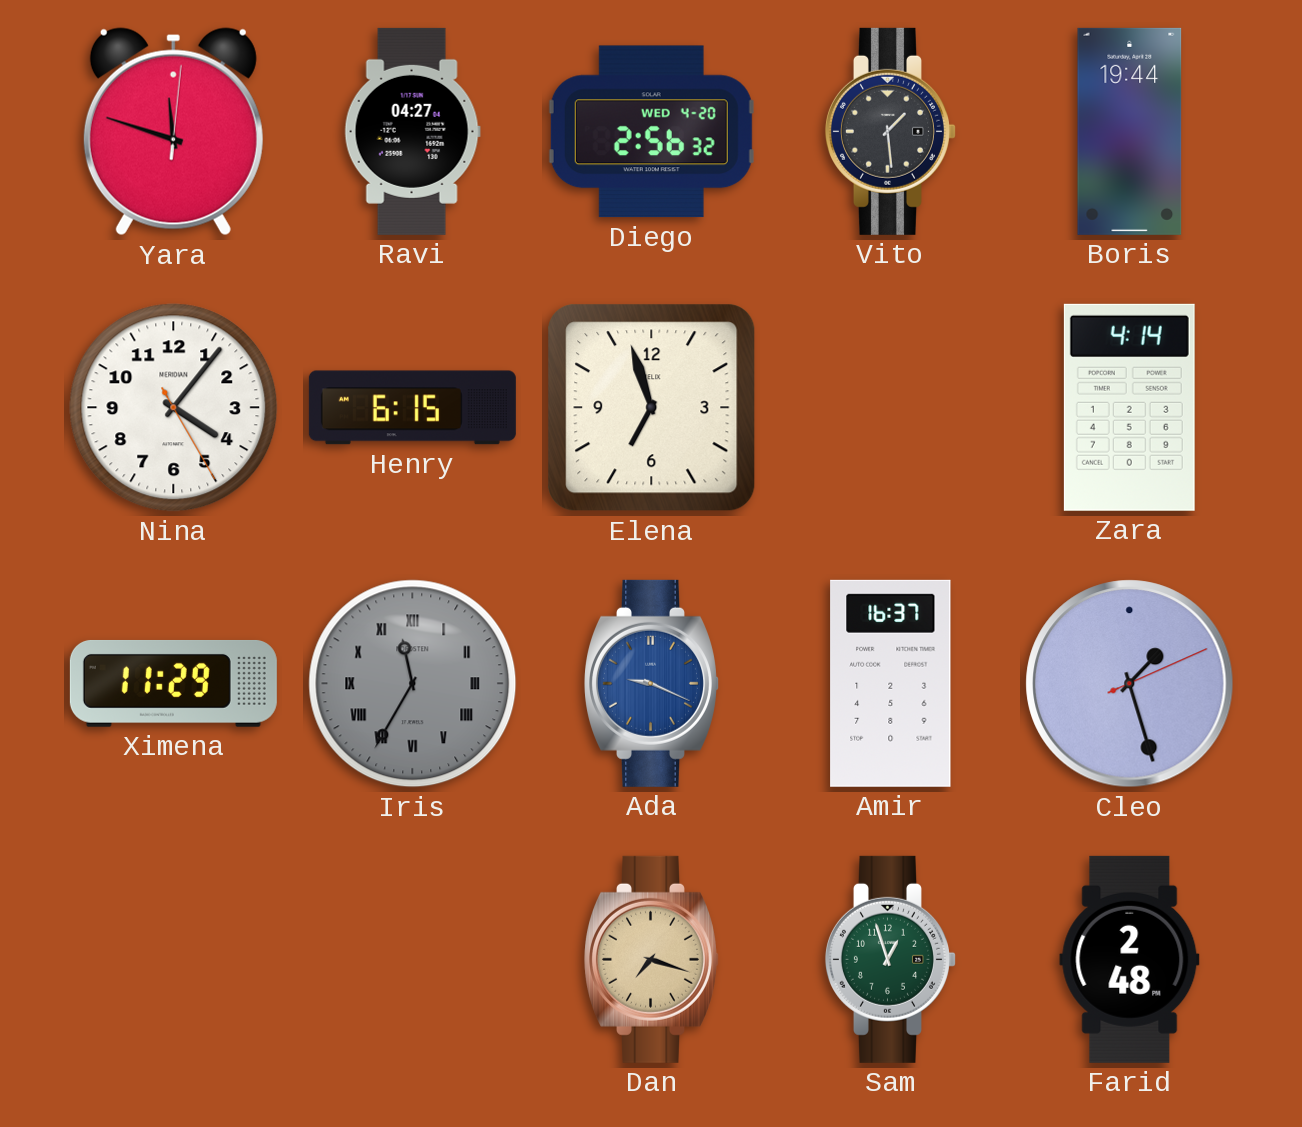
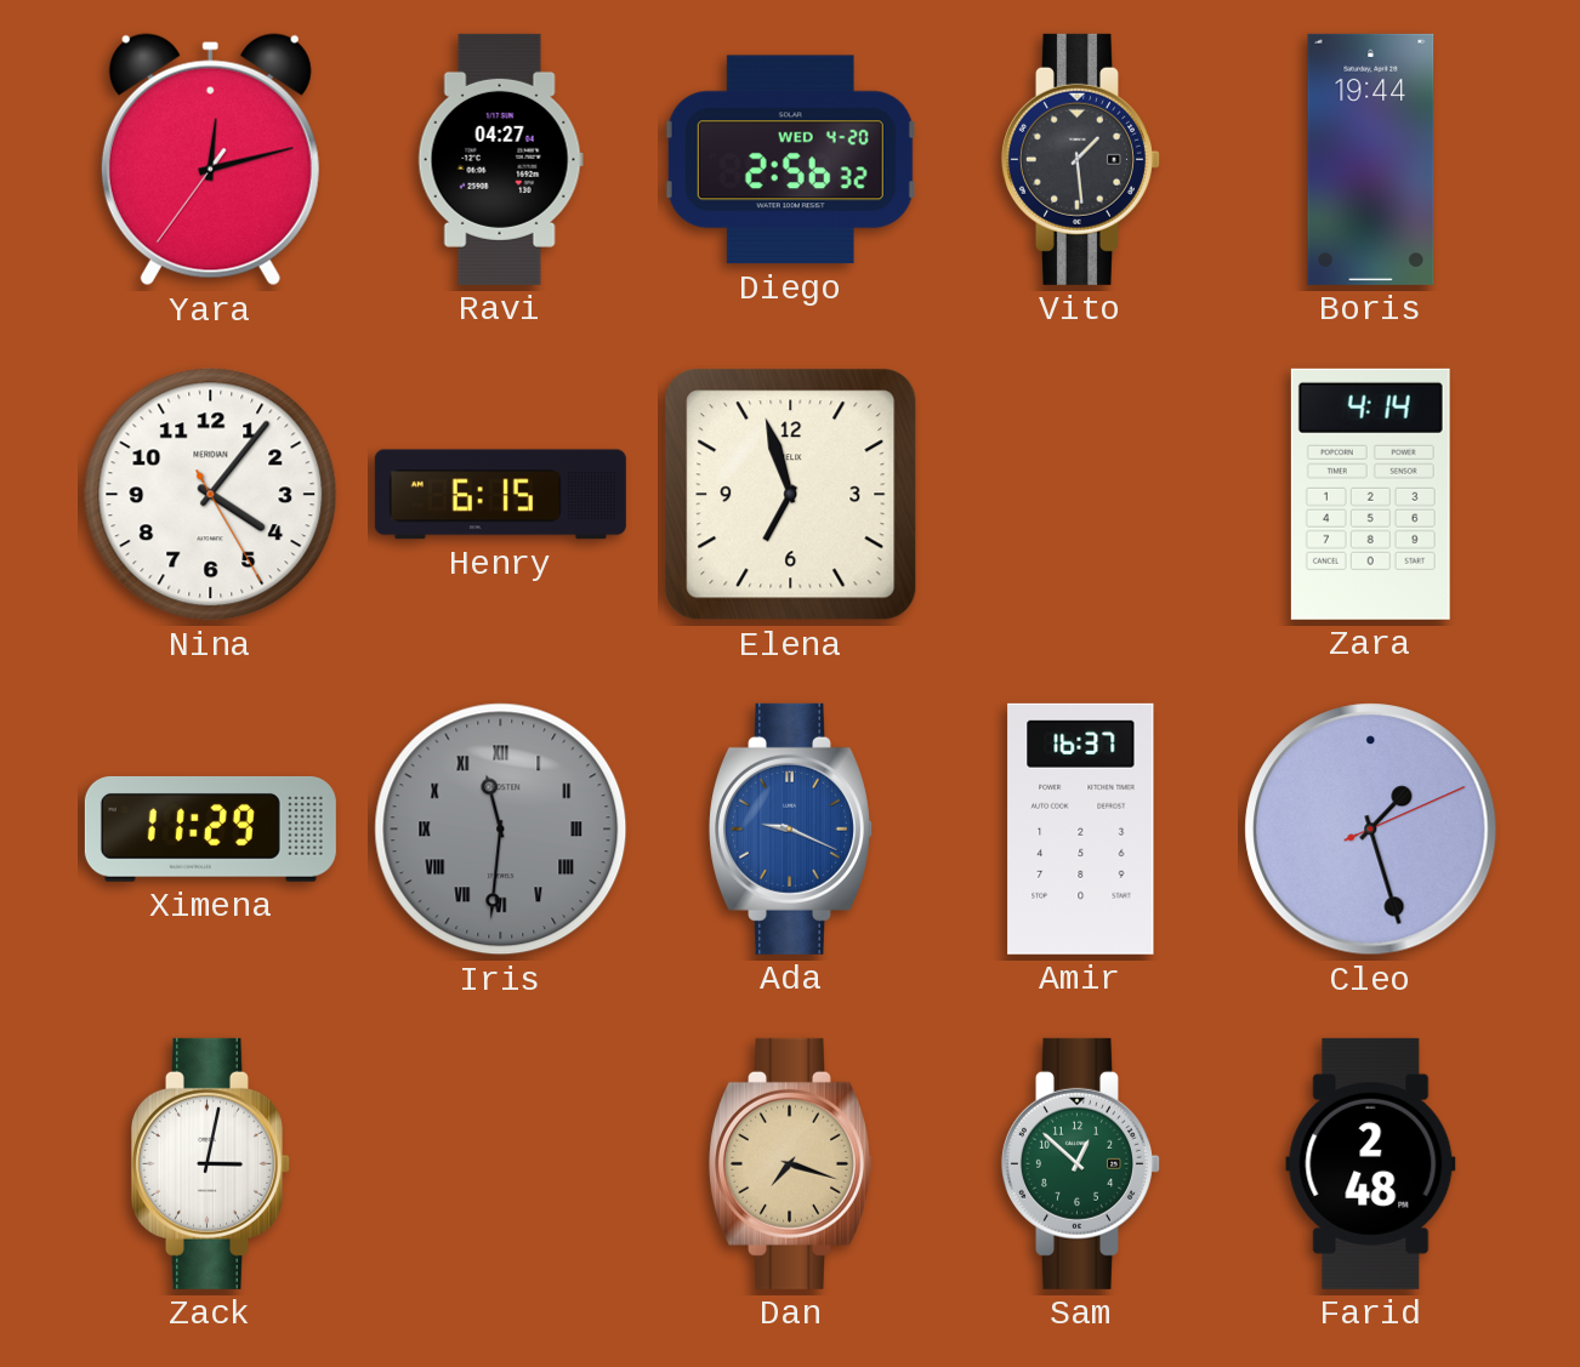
Yara: 11:48 -> 12:12
Iris: 11:35 -> 11:31
Zack: none -> 3:02
Sam: 12:57 -> 12:52
